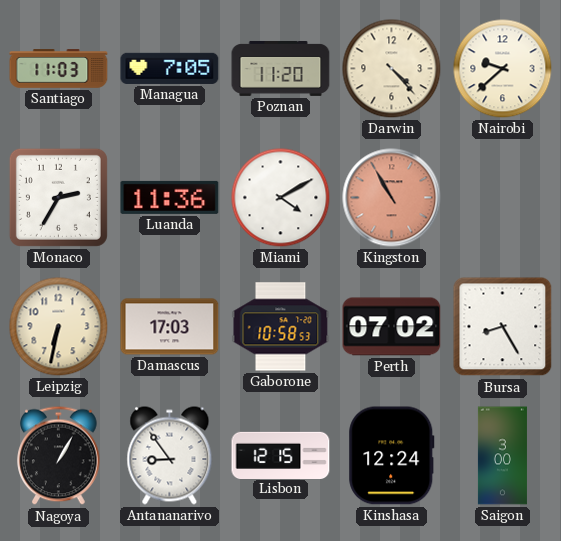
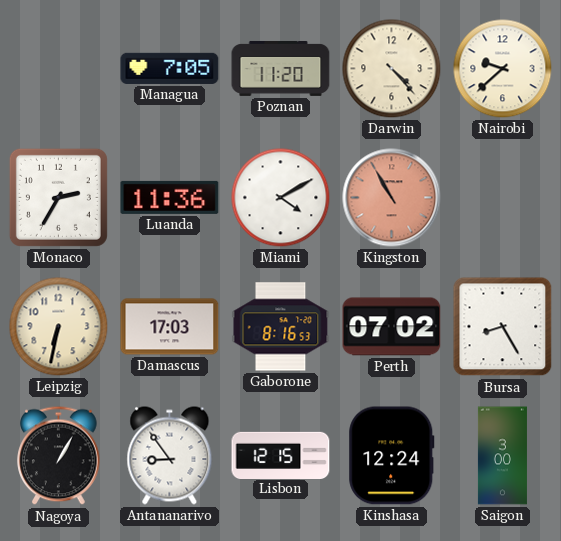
Santiago: 11:03 -> none
Gaborone: 10:58 -> 8:16
